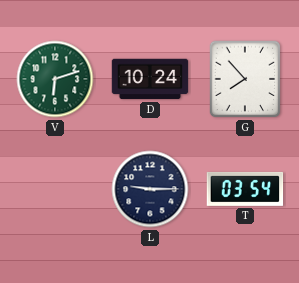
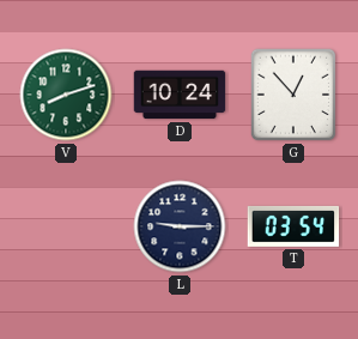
V: 6:12 -> 8:12
G: 7:53 -> 12:53
